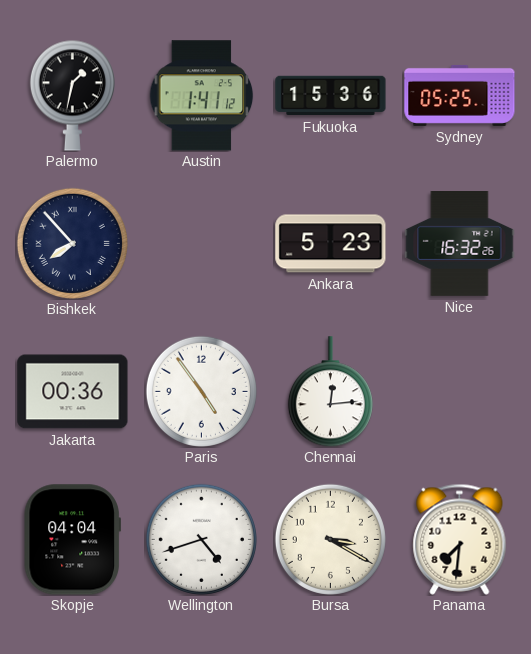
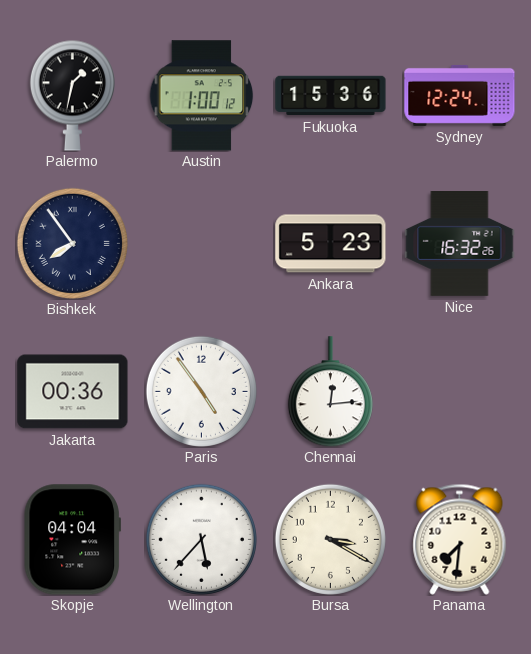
Austin: 1:41 -> 1:00
Sydney: 05:25 -> 12:24
Bishkek: 7:53 -> 7:54
Wellington: 4:42 -> 5:37
